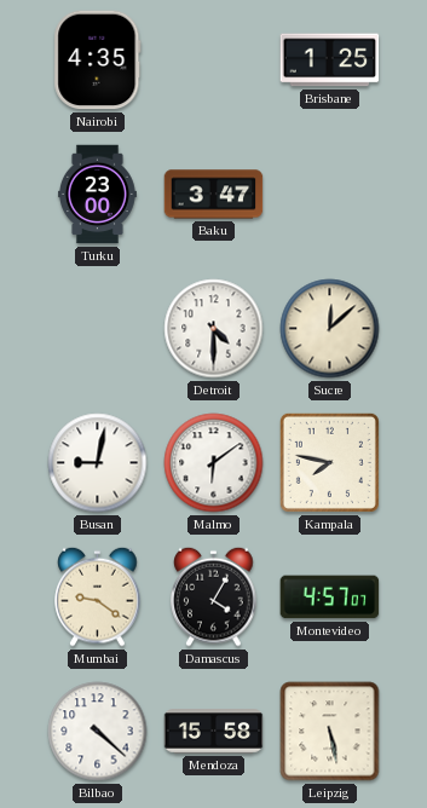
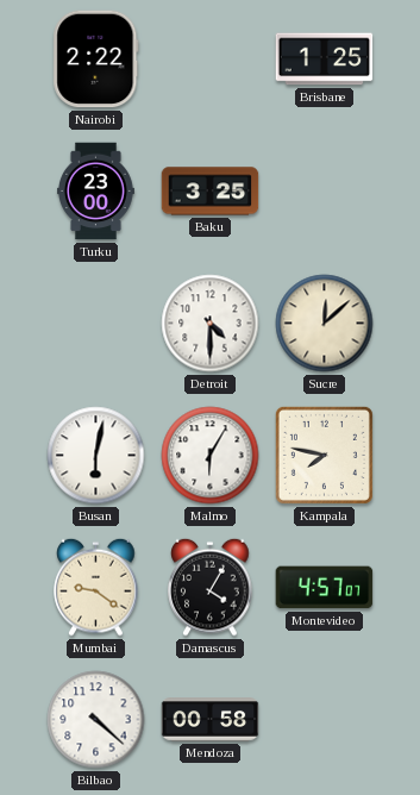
Nairobi: 4:35 -> 2:22
Baku: 3:47 -> 3:25
Busan: 9:02 -> 6:02
Malmo: 6:09 -> 6:05
Mendoza: 15:58 -> 00:58
Leipzig: 5:28 -> none
